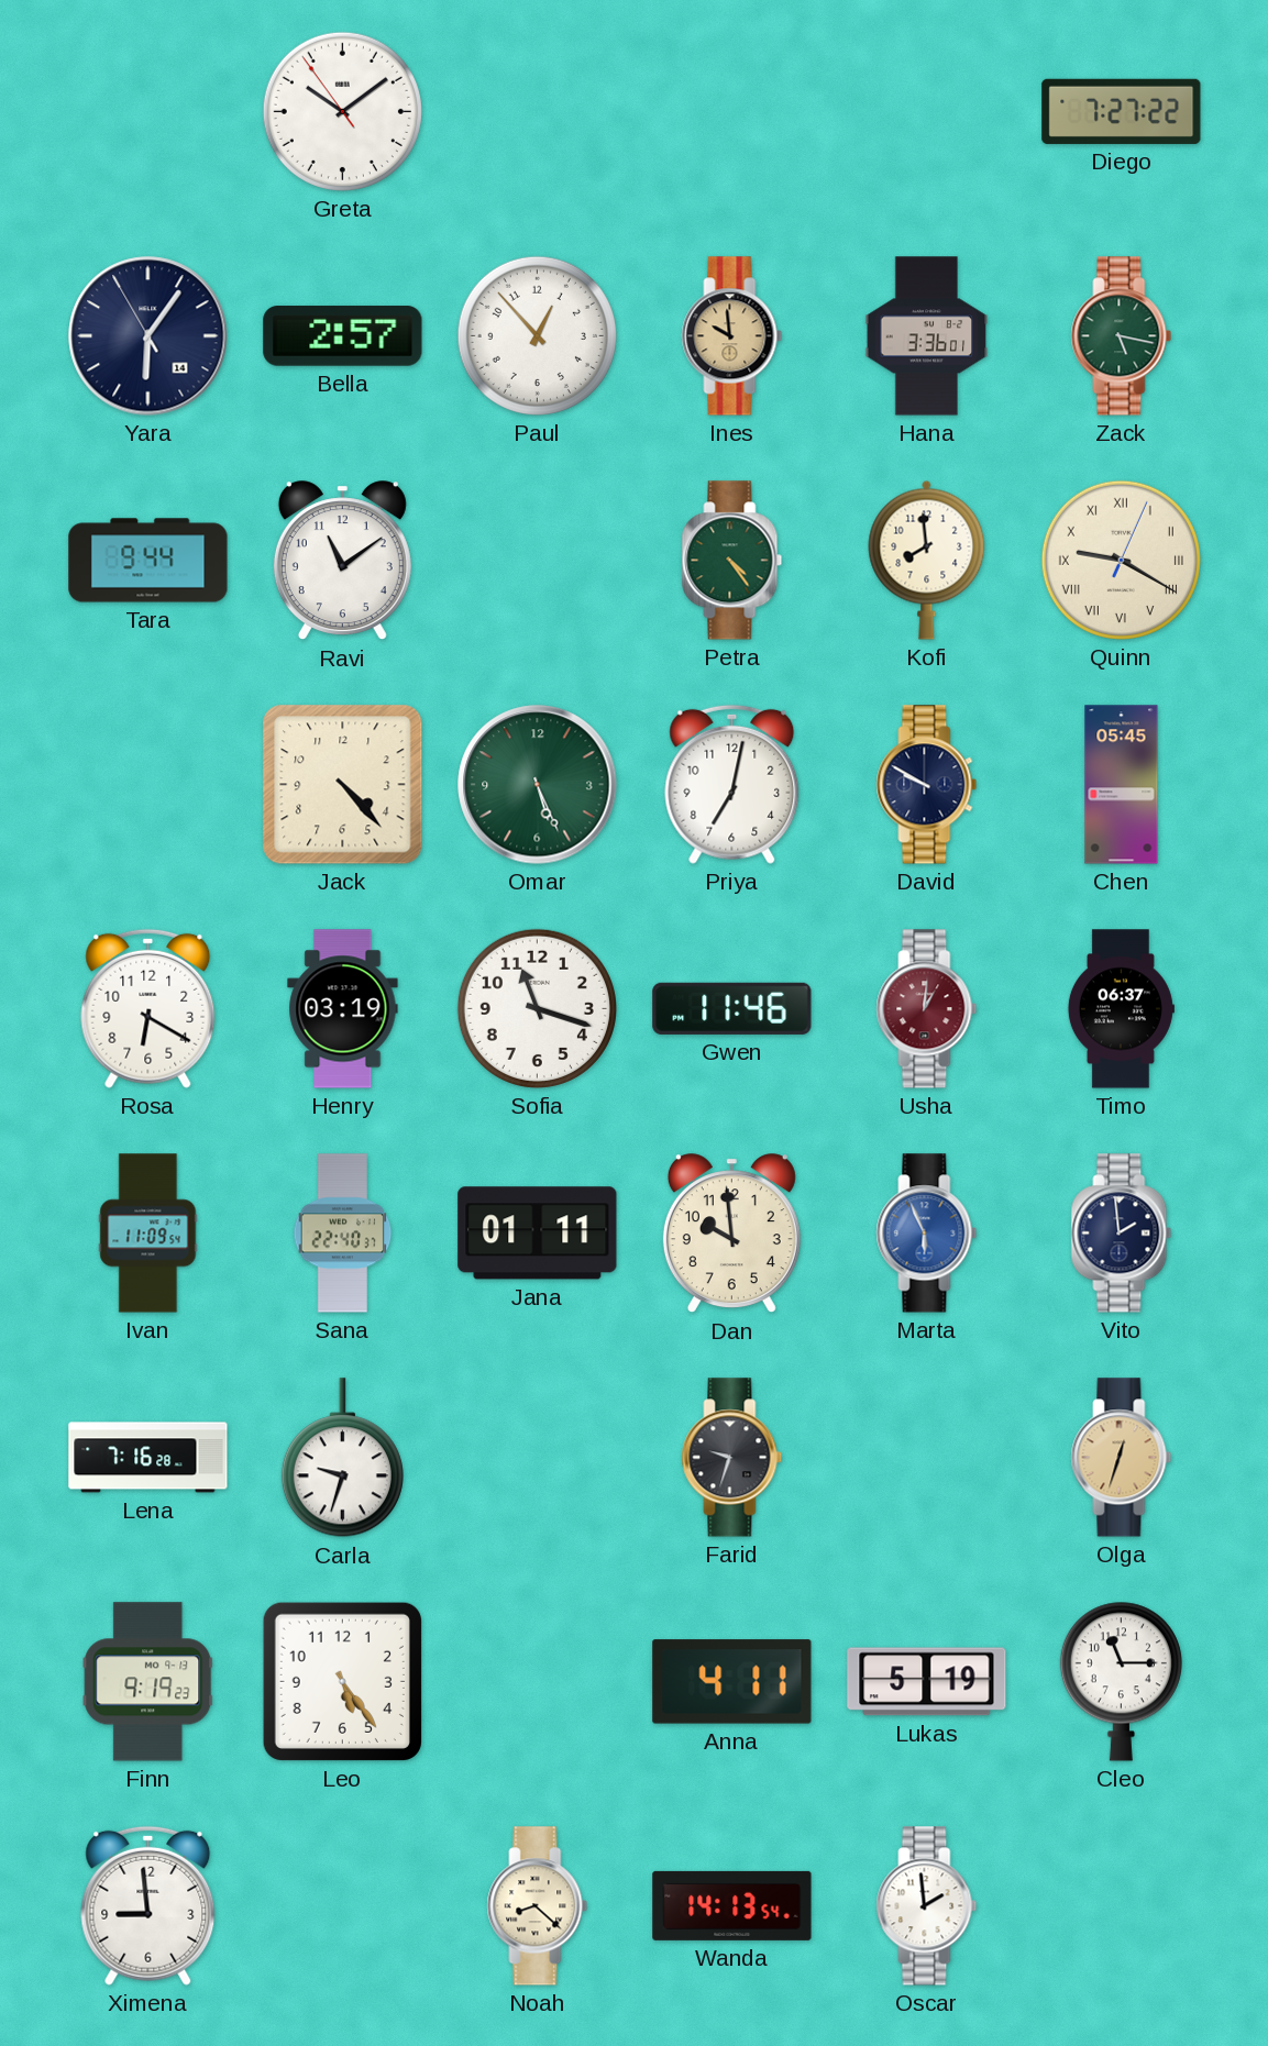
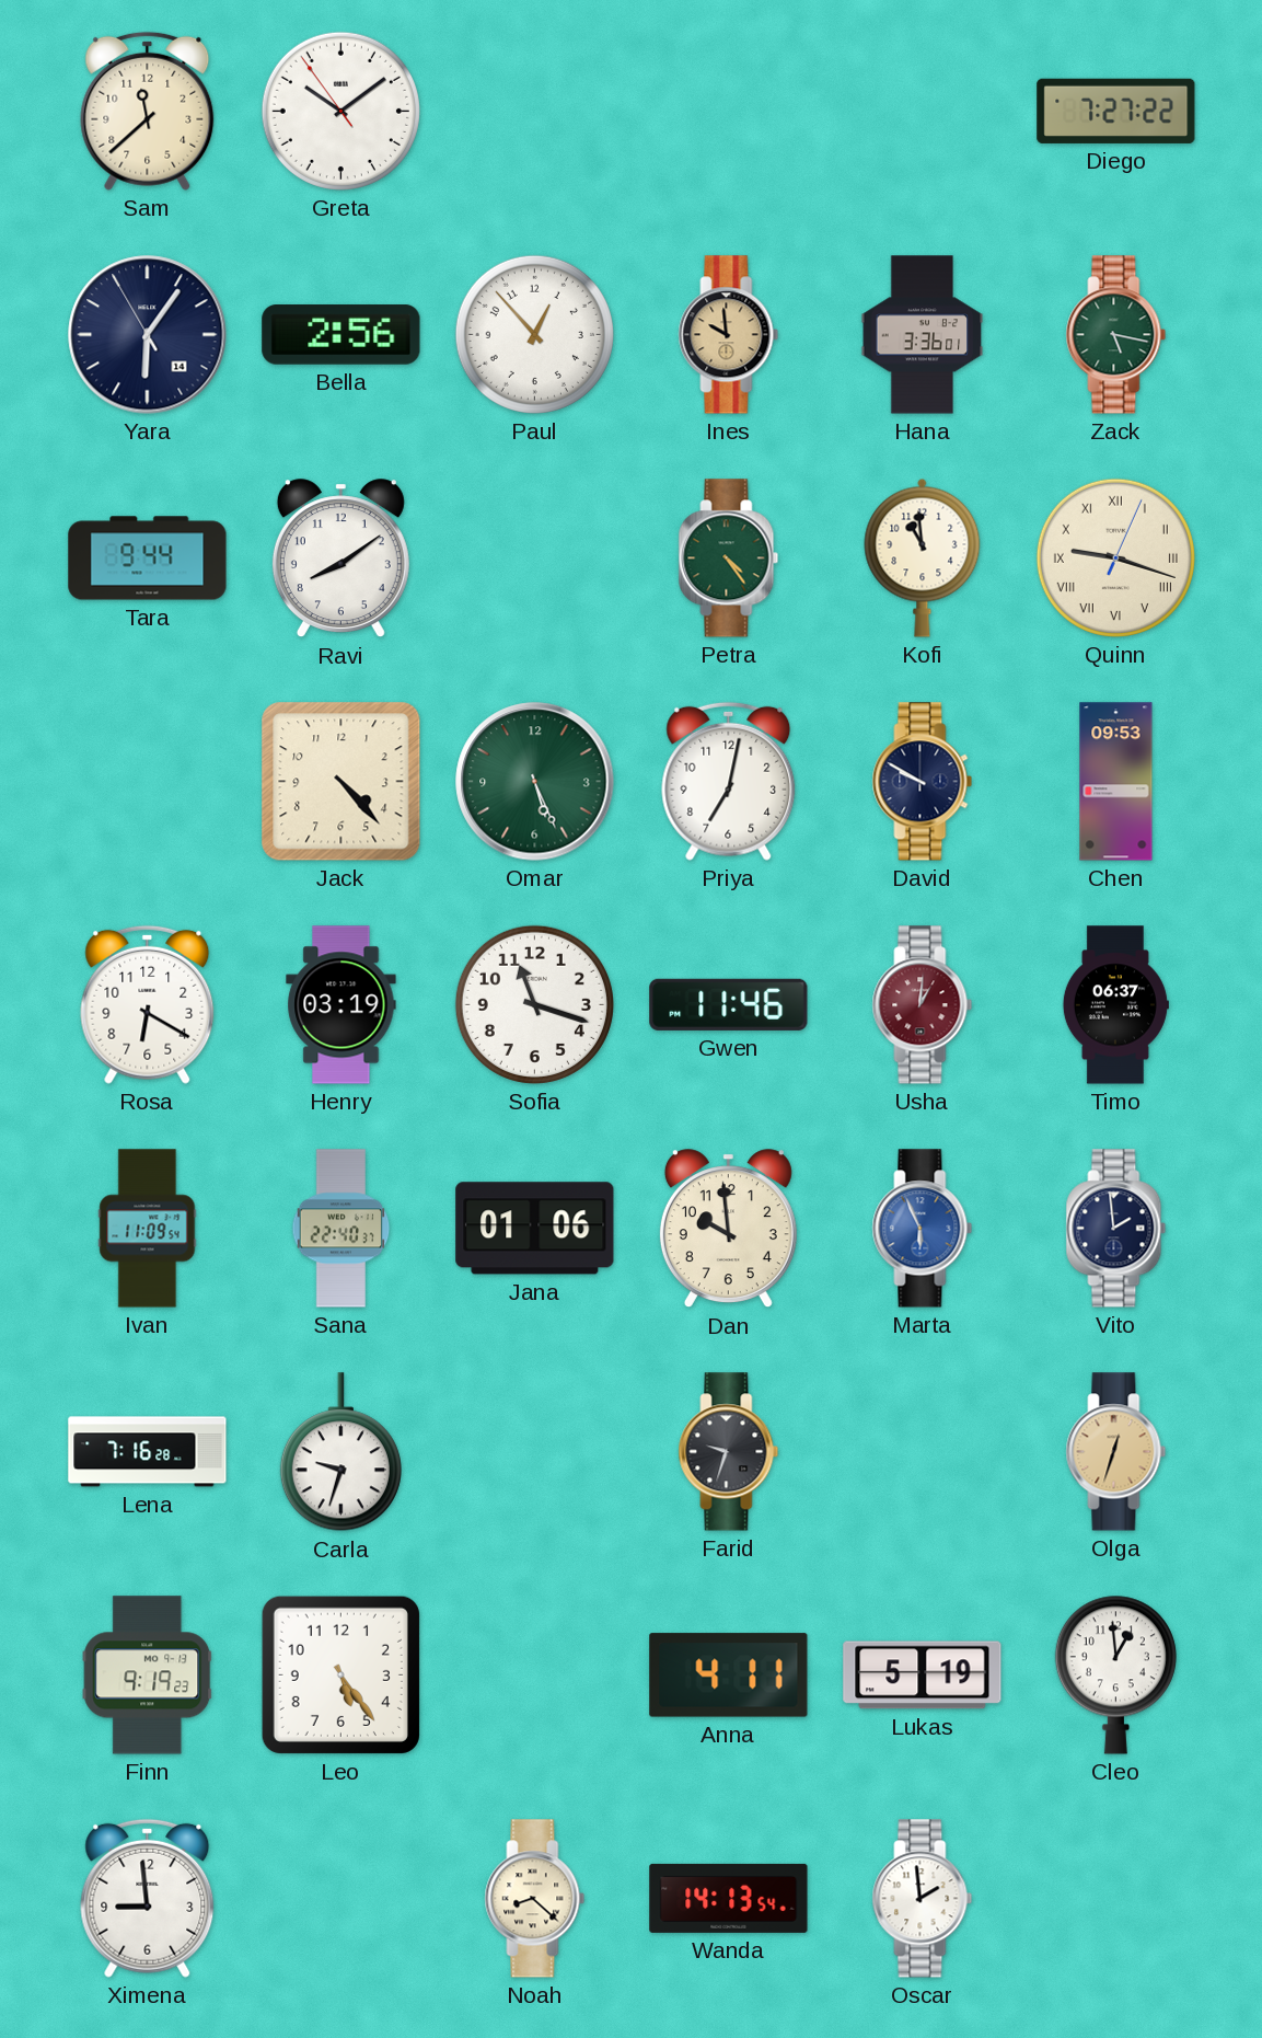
Sam: none -> 11:38
Bella: 2:57 -> 2:56
Ravi: 11:09 -> 8:09
Kofi: 7:59 -> 10:59
Quinn: 9:20 -> 9:18
Chen: 05:45 -> 09:53
Jana: 01:11 -> 01:06
Cleo: 11:15 -> 12:59
